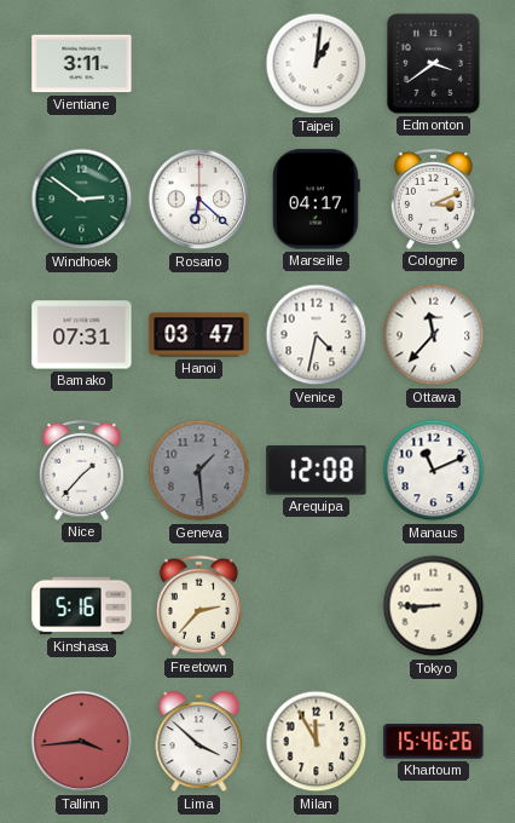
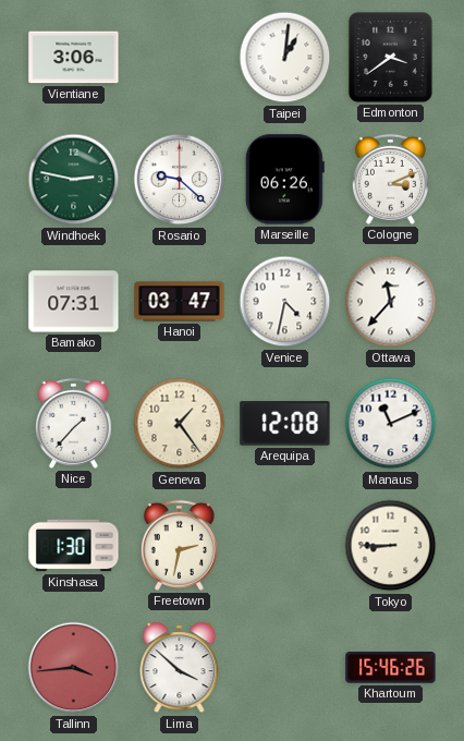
Vientiane: 3:11 -> 3:06
Windhoek: 2:51 -> 2:47
Rosario: 6:22 -> 9:22
Marseille: 04:17 -> 06:26
Geneva: 1:29 -> 1:24
Geneva dial: grey -> cream
Kinshasa: 5:16 -> 1:30
Freetown: 2:37 -> 2:32
Milan: 11:55 -> none
